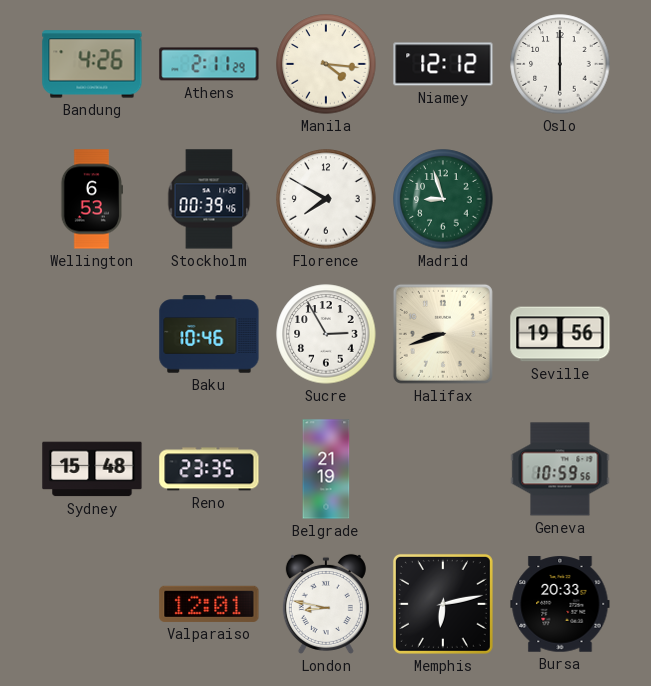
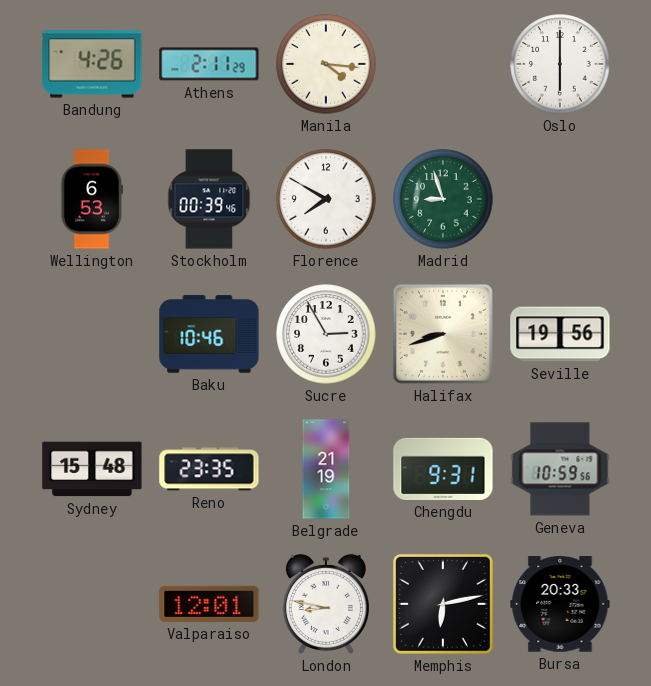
Niamey: 12:12 -> none
Chengdu: none -> 9:31
